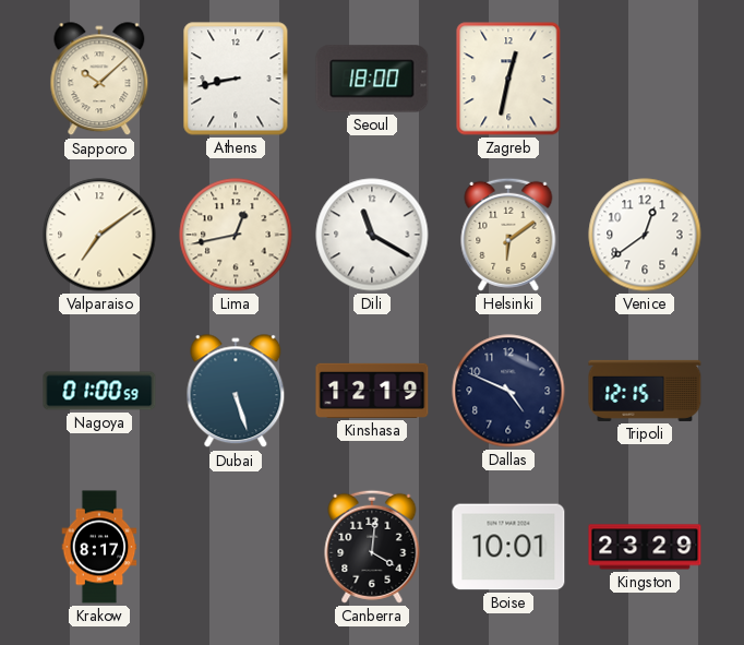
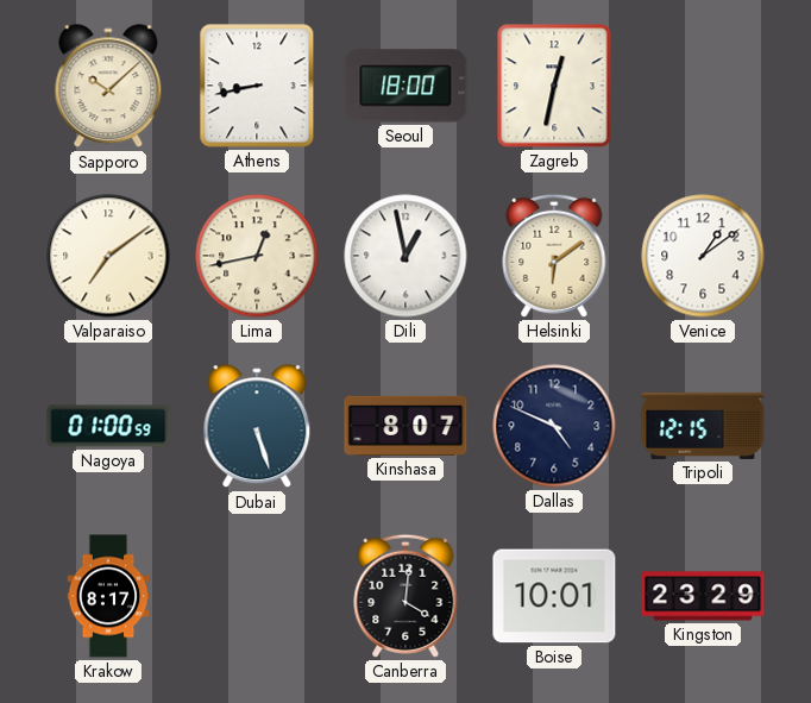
Dili: 11:20 -> 12:58
Venice: 12:39 -> 1:09
Kinshasa: 12:19 -> 8:07
